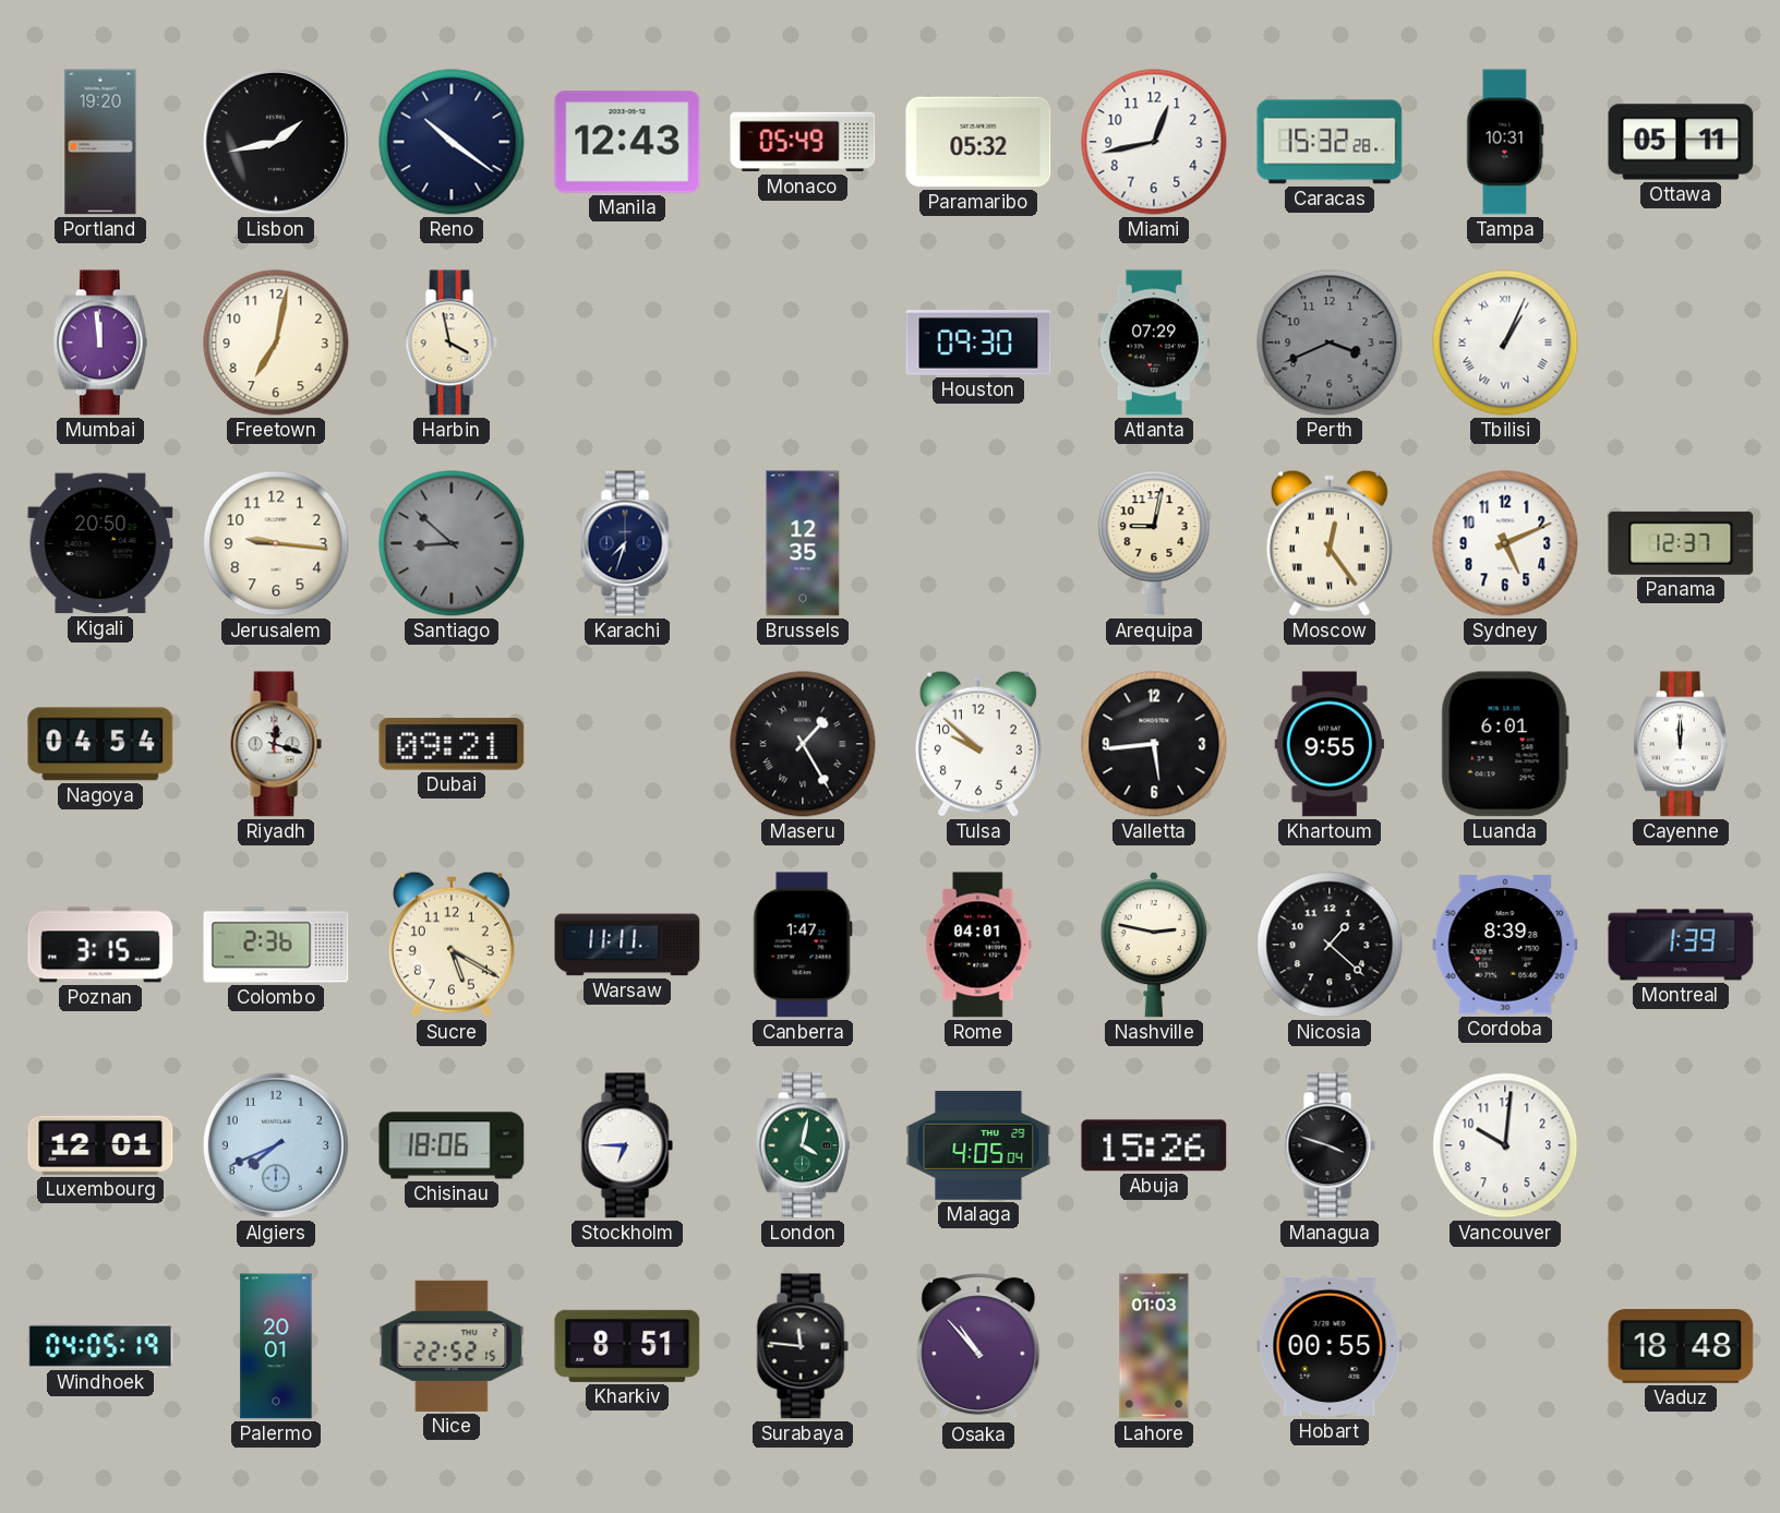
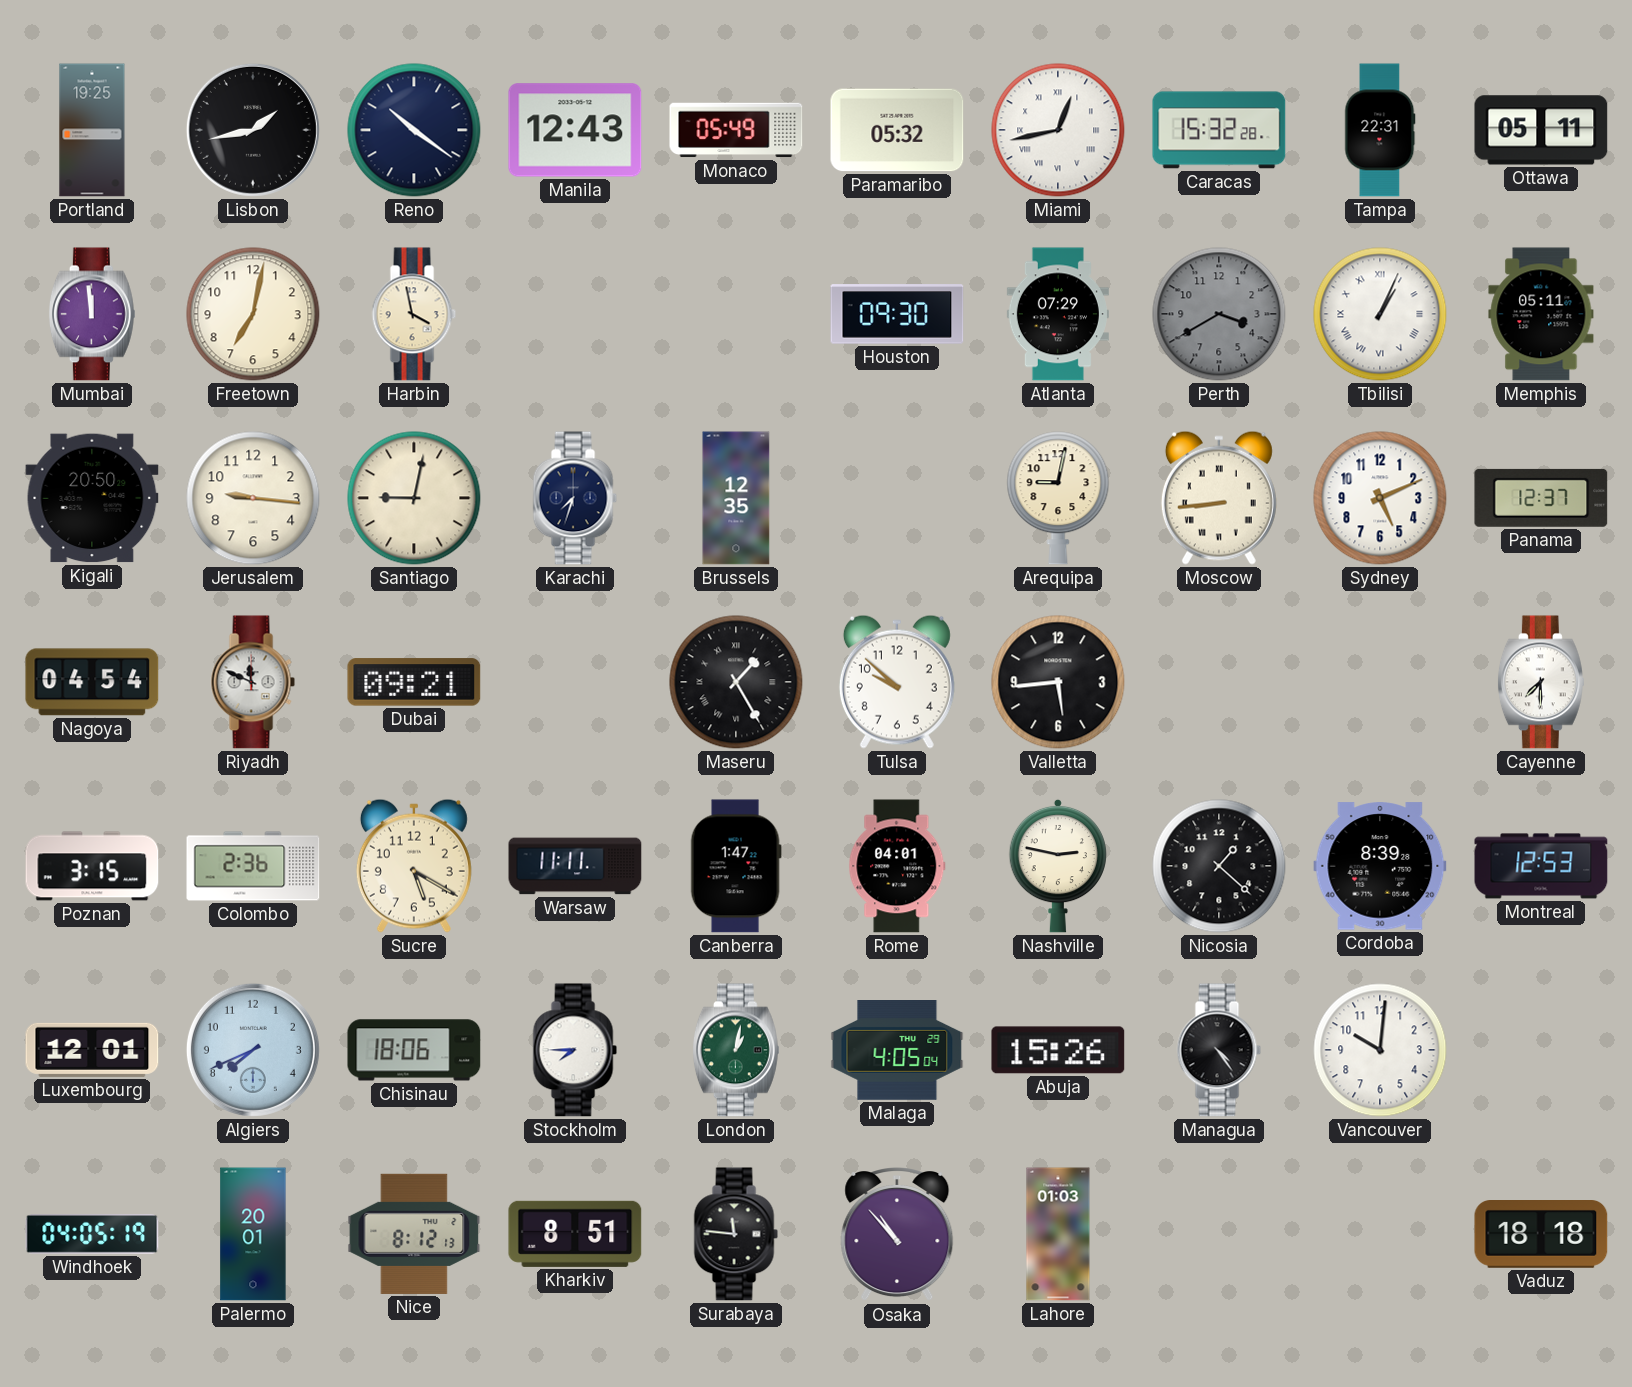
Portland: 19:20 -> 19:25
Miami numerals: Arabic -> Roman
Tampa: 10:31 -> 22:31
Perth: 3:41 -> 3:40
Memphis: none -> 05:11
Santiago: 8:52 -> 9:02
Santiago dial: grey -> cream
Moscow: 12:24 -> 8:44
Riyadh: 12:18 -> 11:49
Khartoum: 9:55 -> none
Luanda: 6:01 -> none
Cayenne: 12:00 -> 7:30
Montreal: 1:39 -> 12:53
Stockholm: 6:45 -> 7:45
London: 4:02 -> 1:02
Managua: 3:48 -> 4:24
Nice: 22:52 -> 8:12
Hobart: 00:55 -> none
Vaduz: 18:48 -> 18:18
